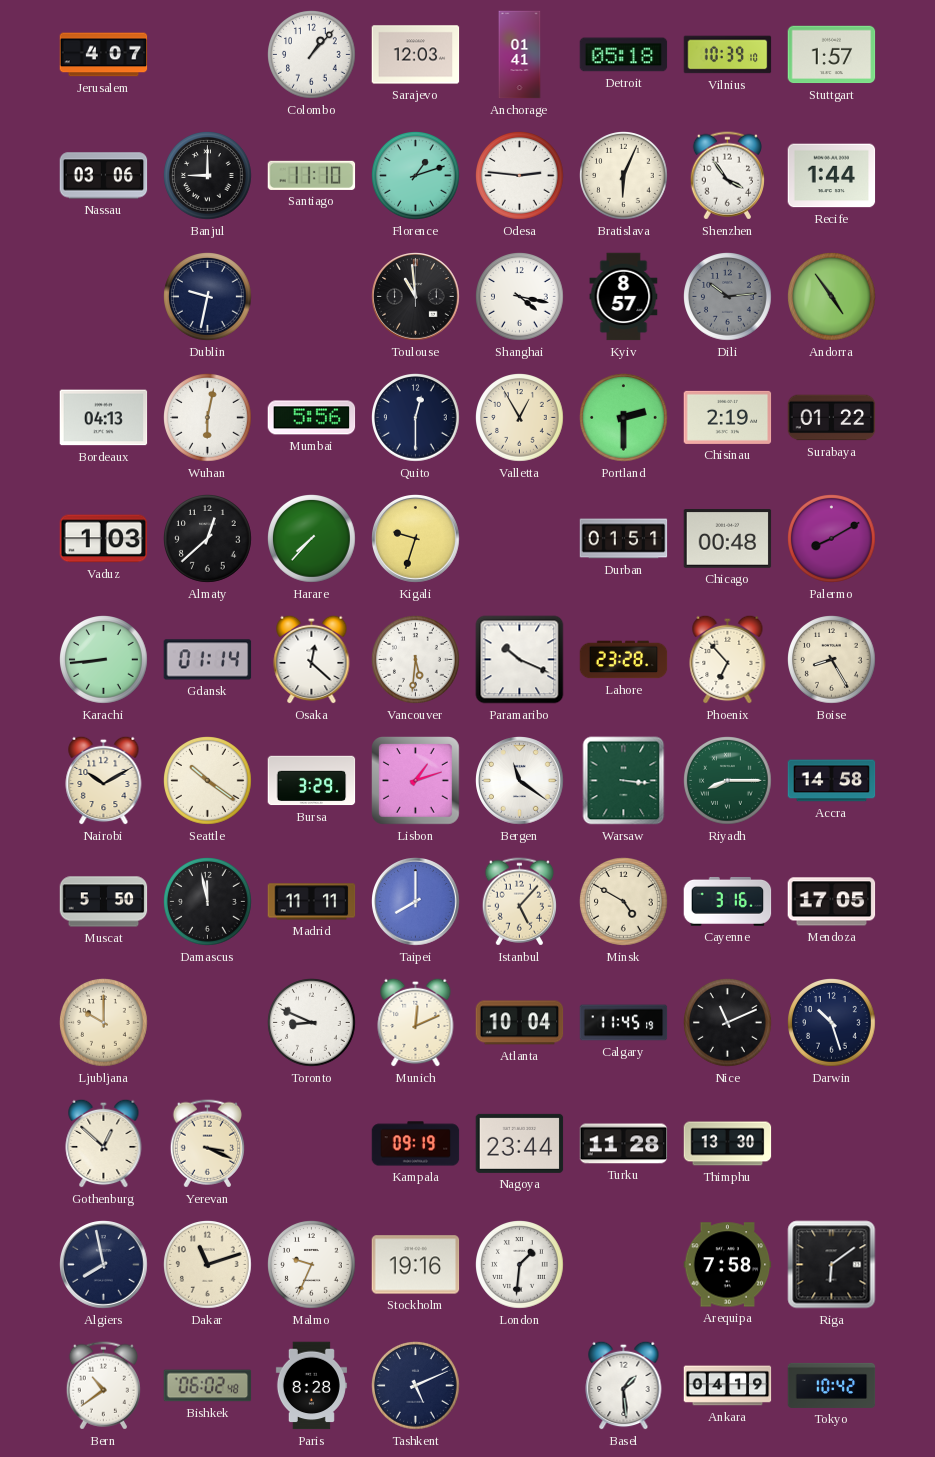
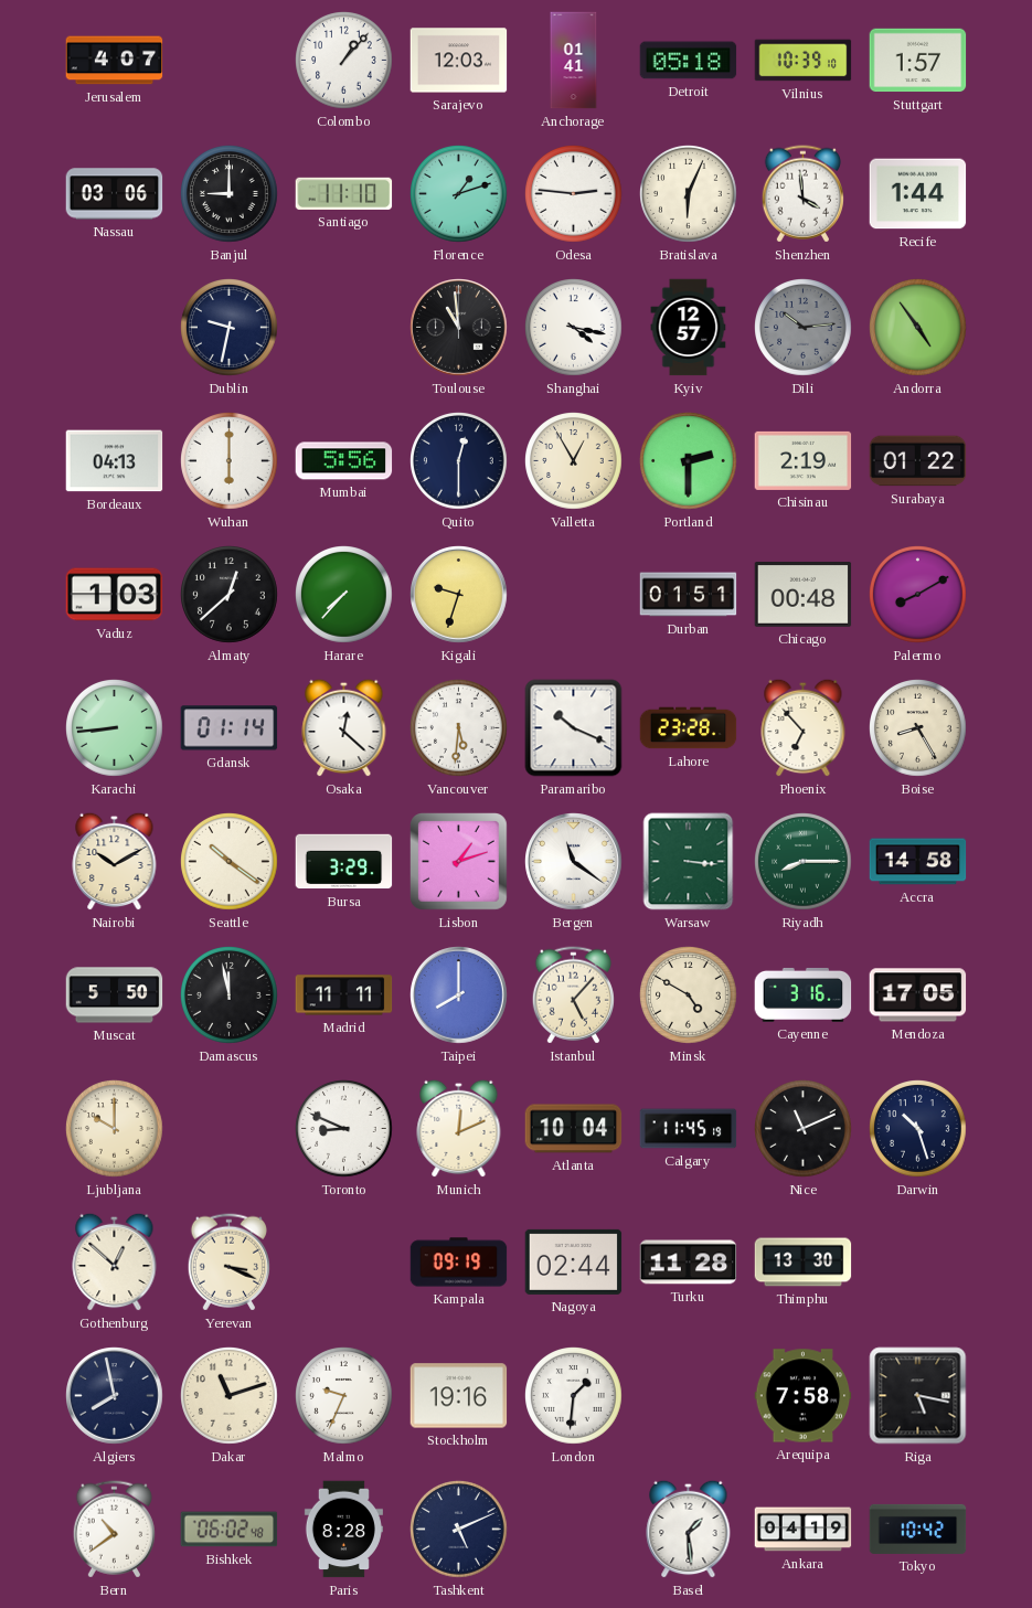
Shenzhen: 3:54 -> 3:59
Kyiv: 8:57 -> 12:57
Wuhan: 6:02 -> 6:00
Nagoya: 23:44 -> 02:44
Riga: 6:09 -> 5:17
